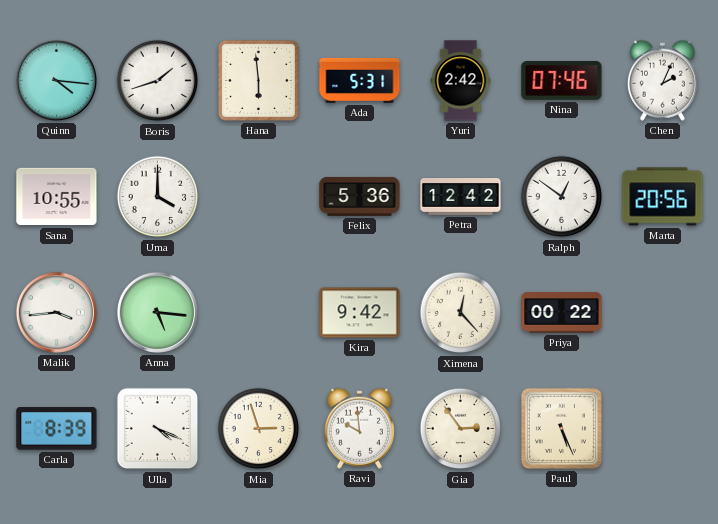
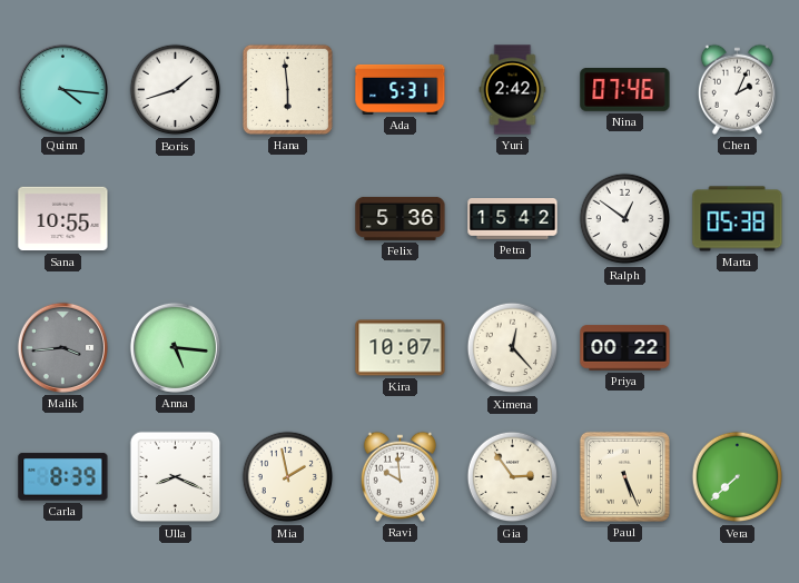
Uma: 4:00 -> none
Petra: 12:42 -> 15:42
Marta: 20:56 -> 05:38
Malik dial: white -> grey
Kira: 9:42 -> 10:07
Ulla: 4:19 -> 8:19
Mia: 2:57 -> 1:58
Vera: none -> 7:38
